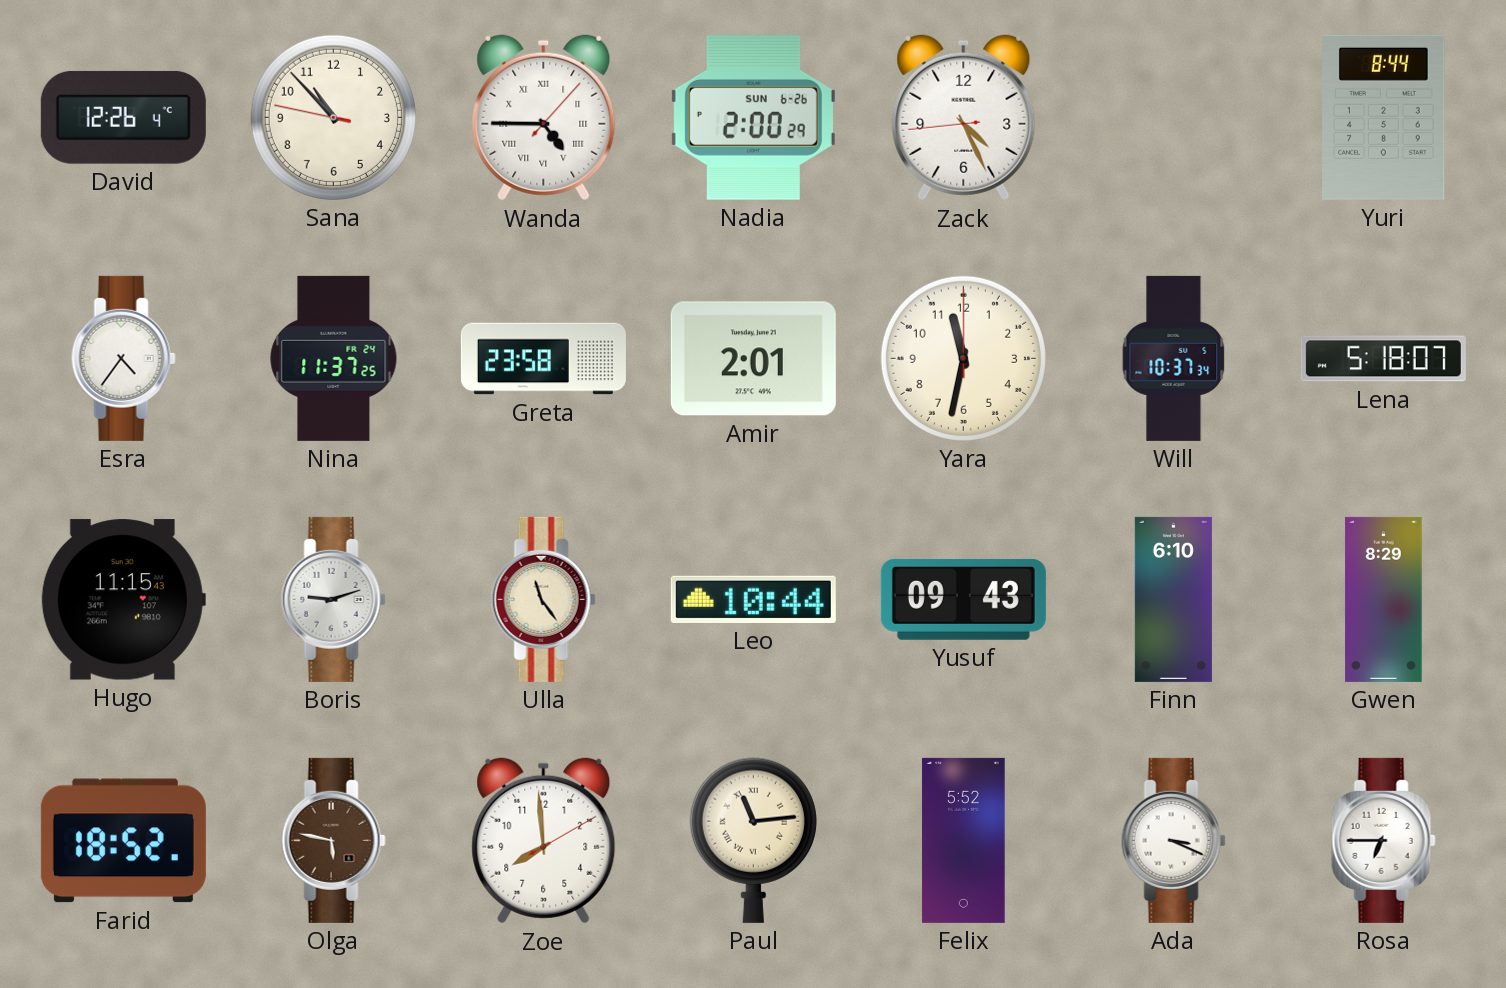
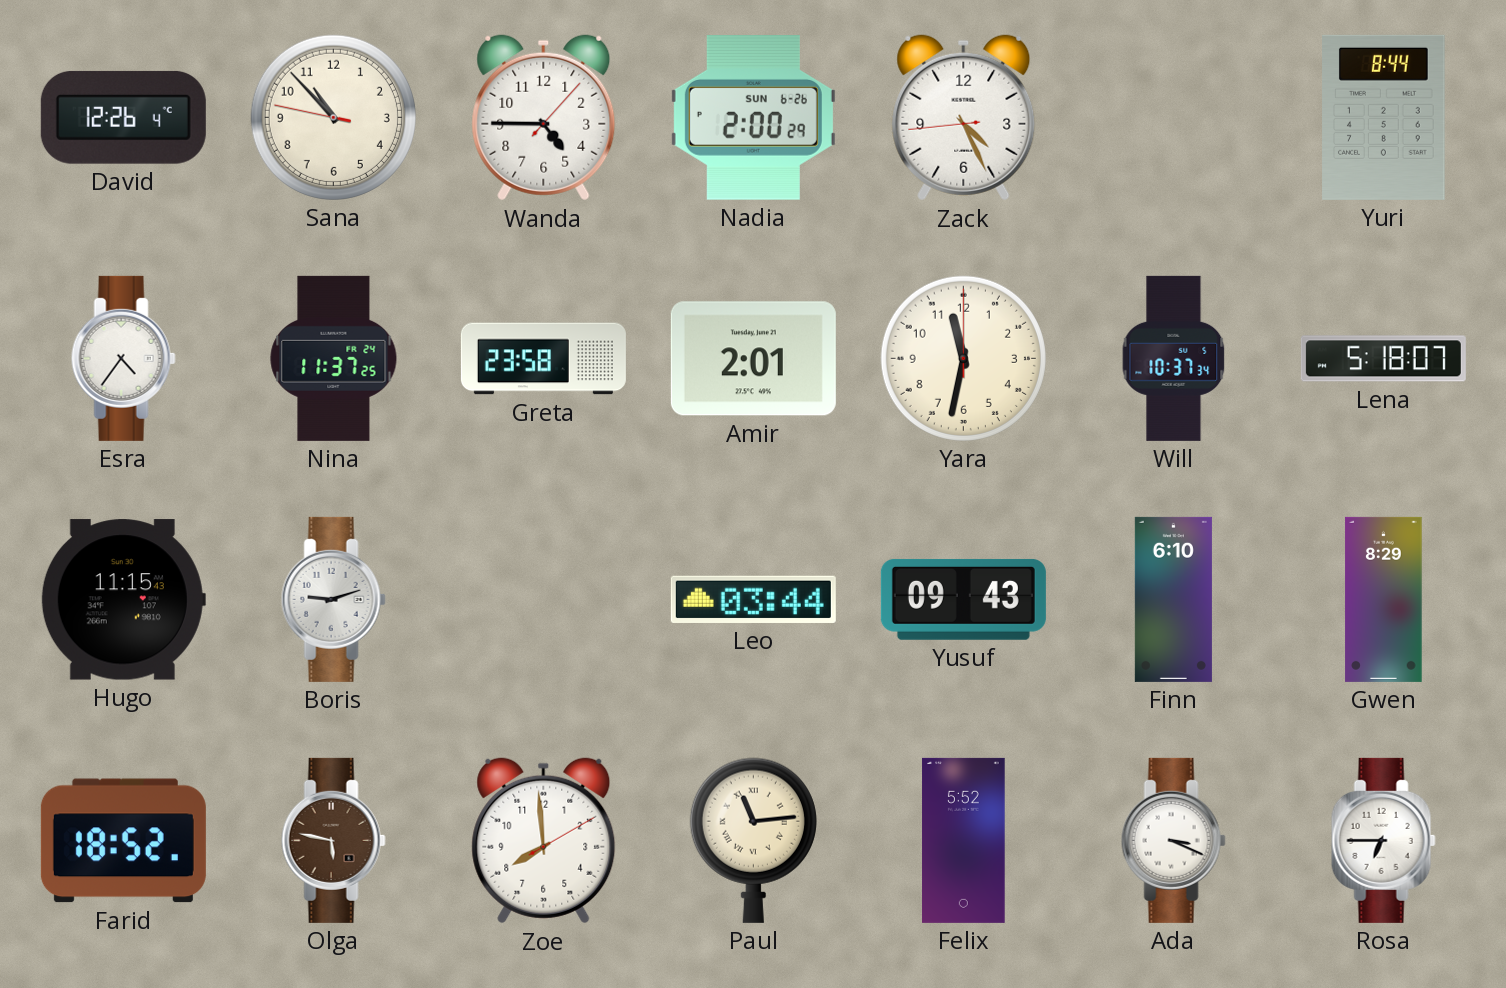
Wanda numerals: Roman -> Arabic
Ulla: 11:24 -> none
Leo: 10:44 -> 03:44
